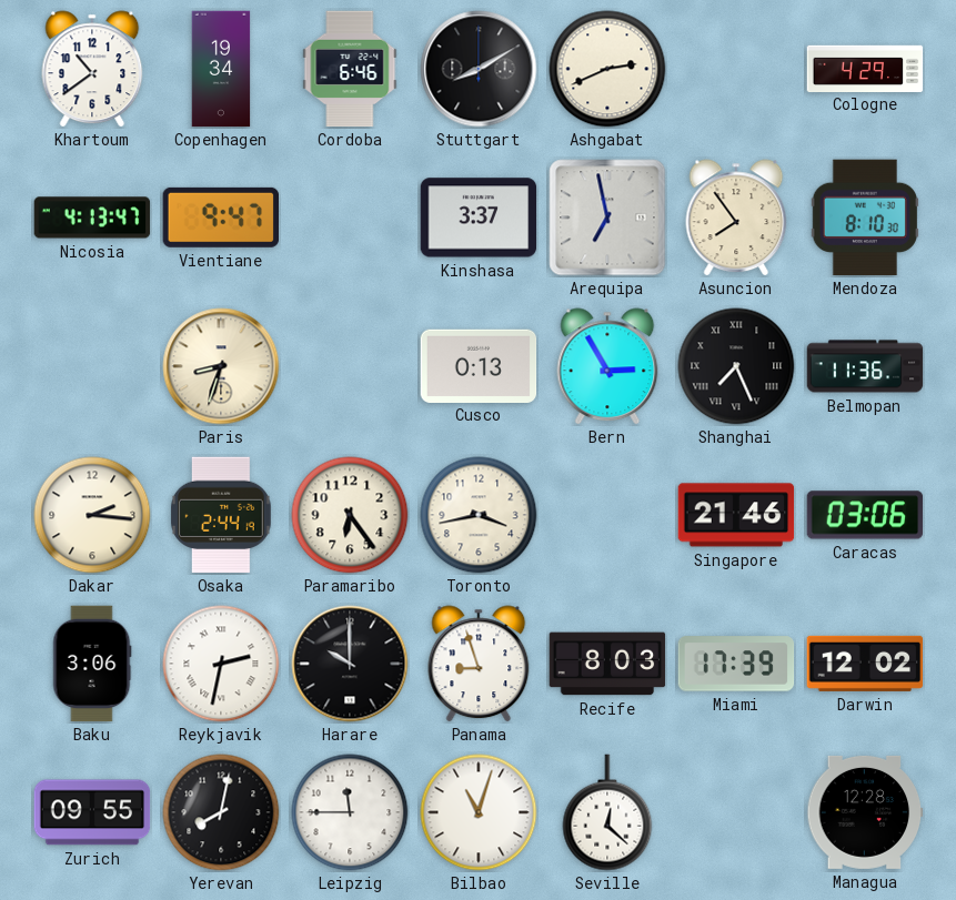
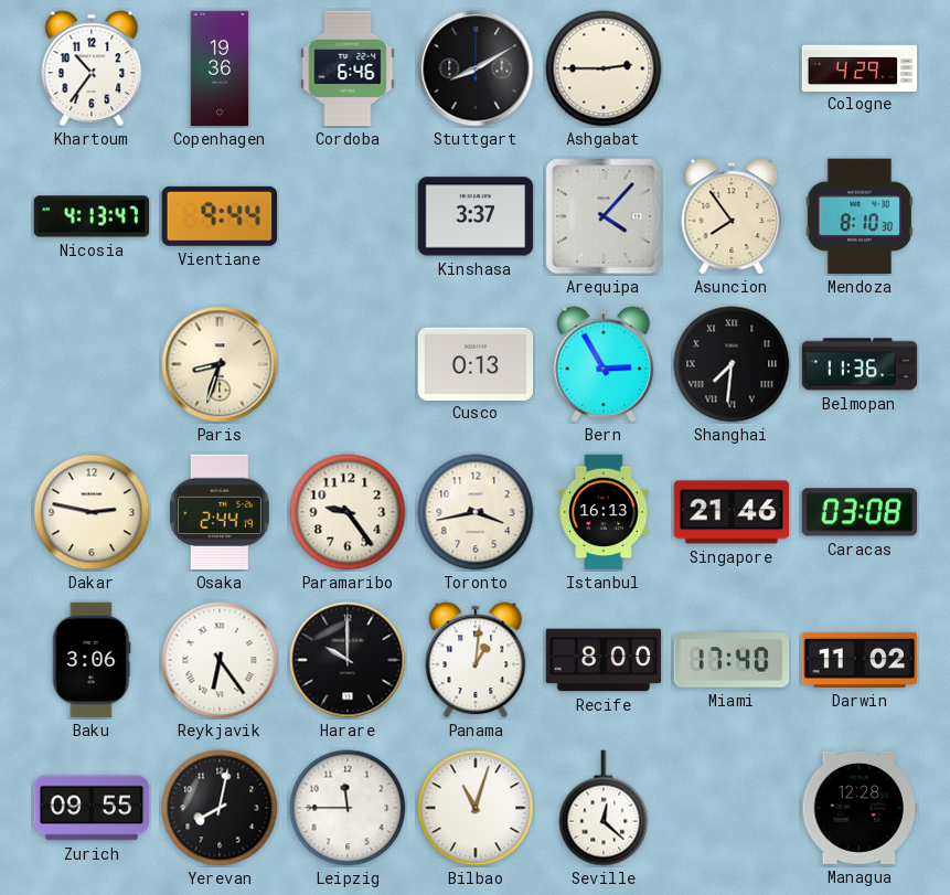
Khartoum: 10:39 -> 10:36
Copenhagen: 19:34 -> 19:36
Ashgabat: 2:41 -> 2:45
Vientiane: 9:47 -> 9:44
Arequipa: 6:58 -> 4:07
Shanghai: 7:26 -> 7:31
Dakar: 2:16 -> 2:47
Paramaribo: 6:24 -> 9:24
Istanbul: none -> 16:13
Caracas: 03:06 -> 03:08
Reykjavik: 2:32 -> 6:24
Panama: 8:57 -> 1:01
Recife: 8:03 -> 8:00
Miami: 17:39 -> 17:40
Darwin: 12:02 -> 11:02
